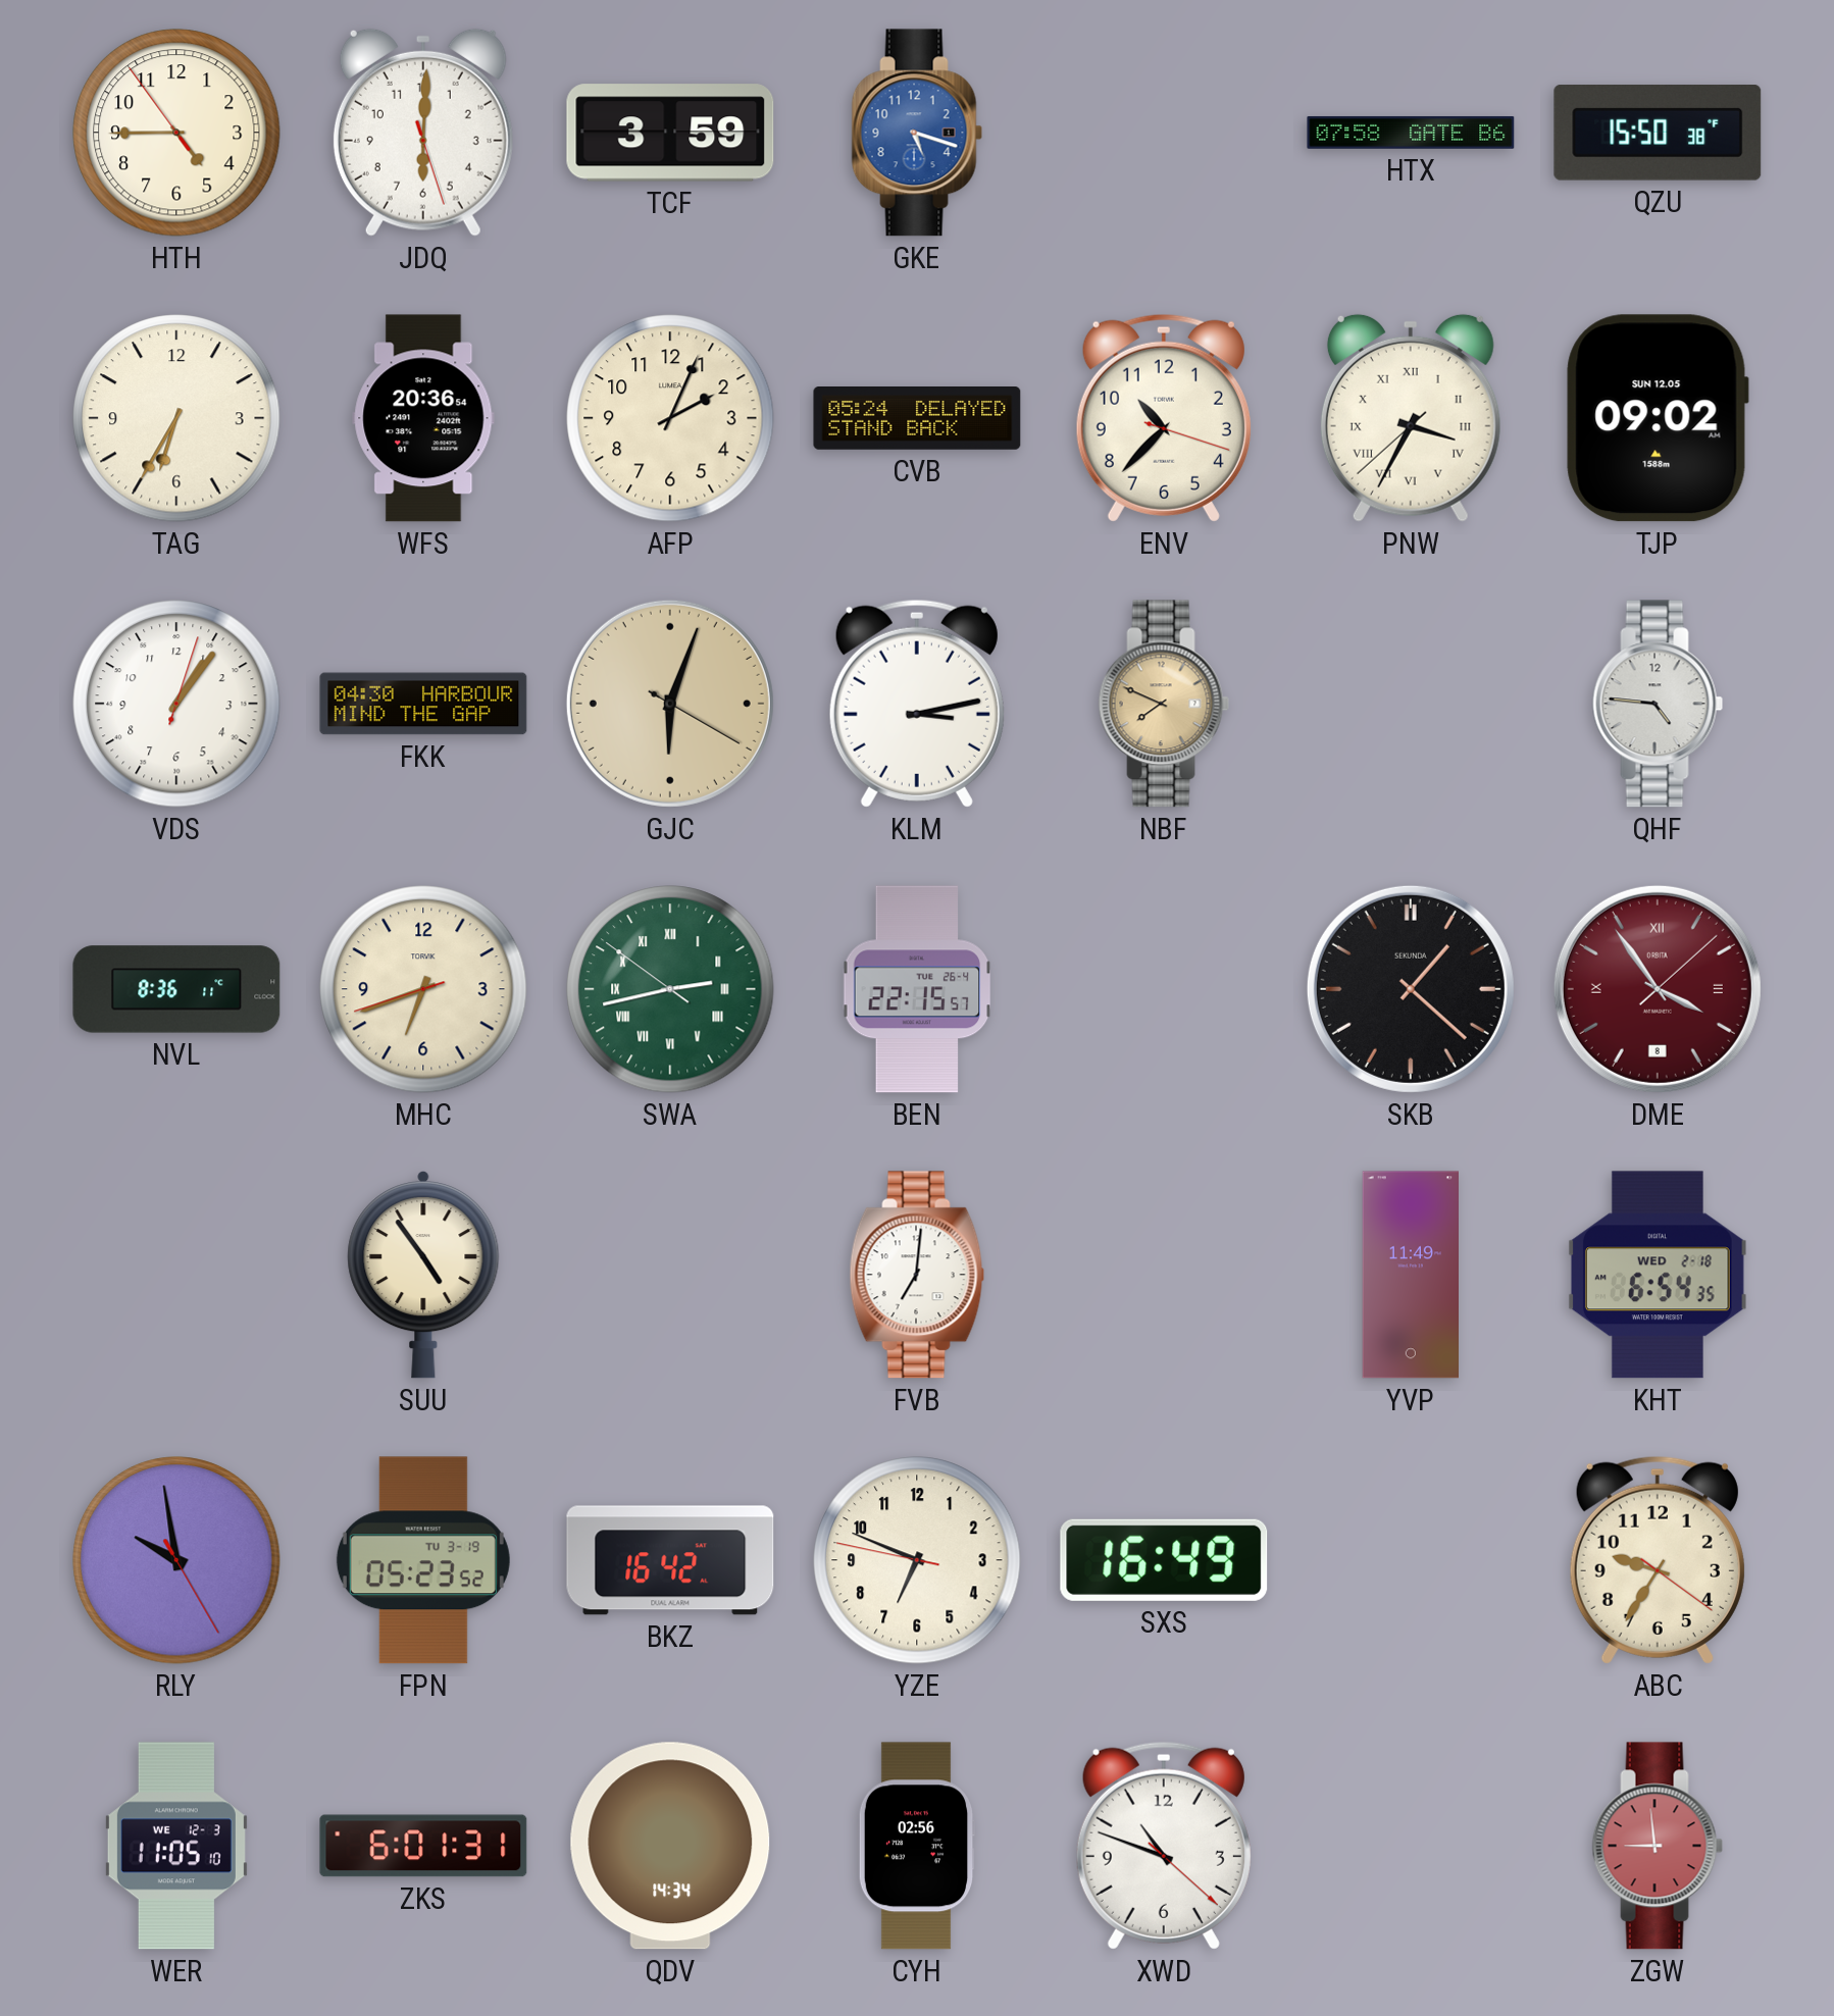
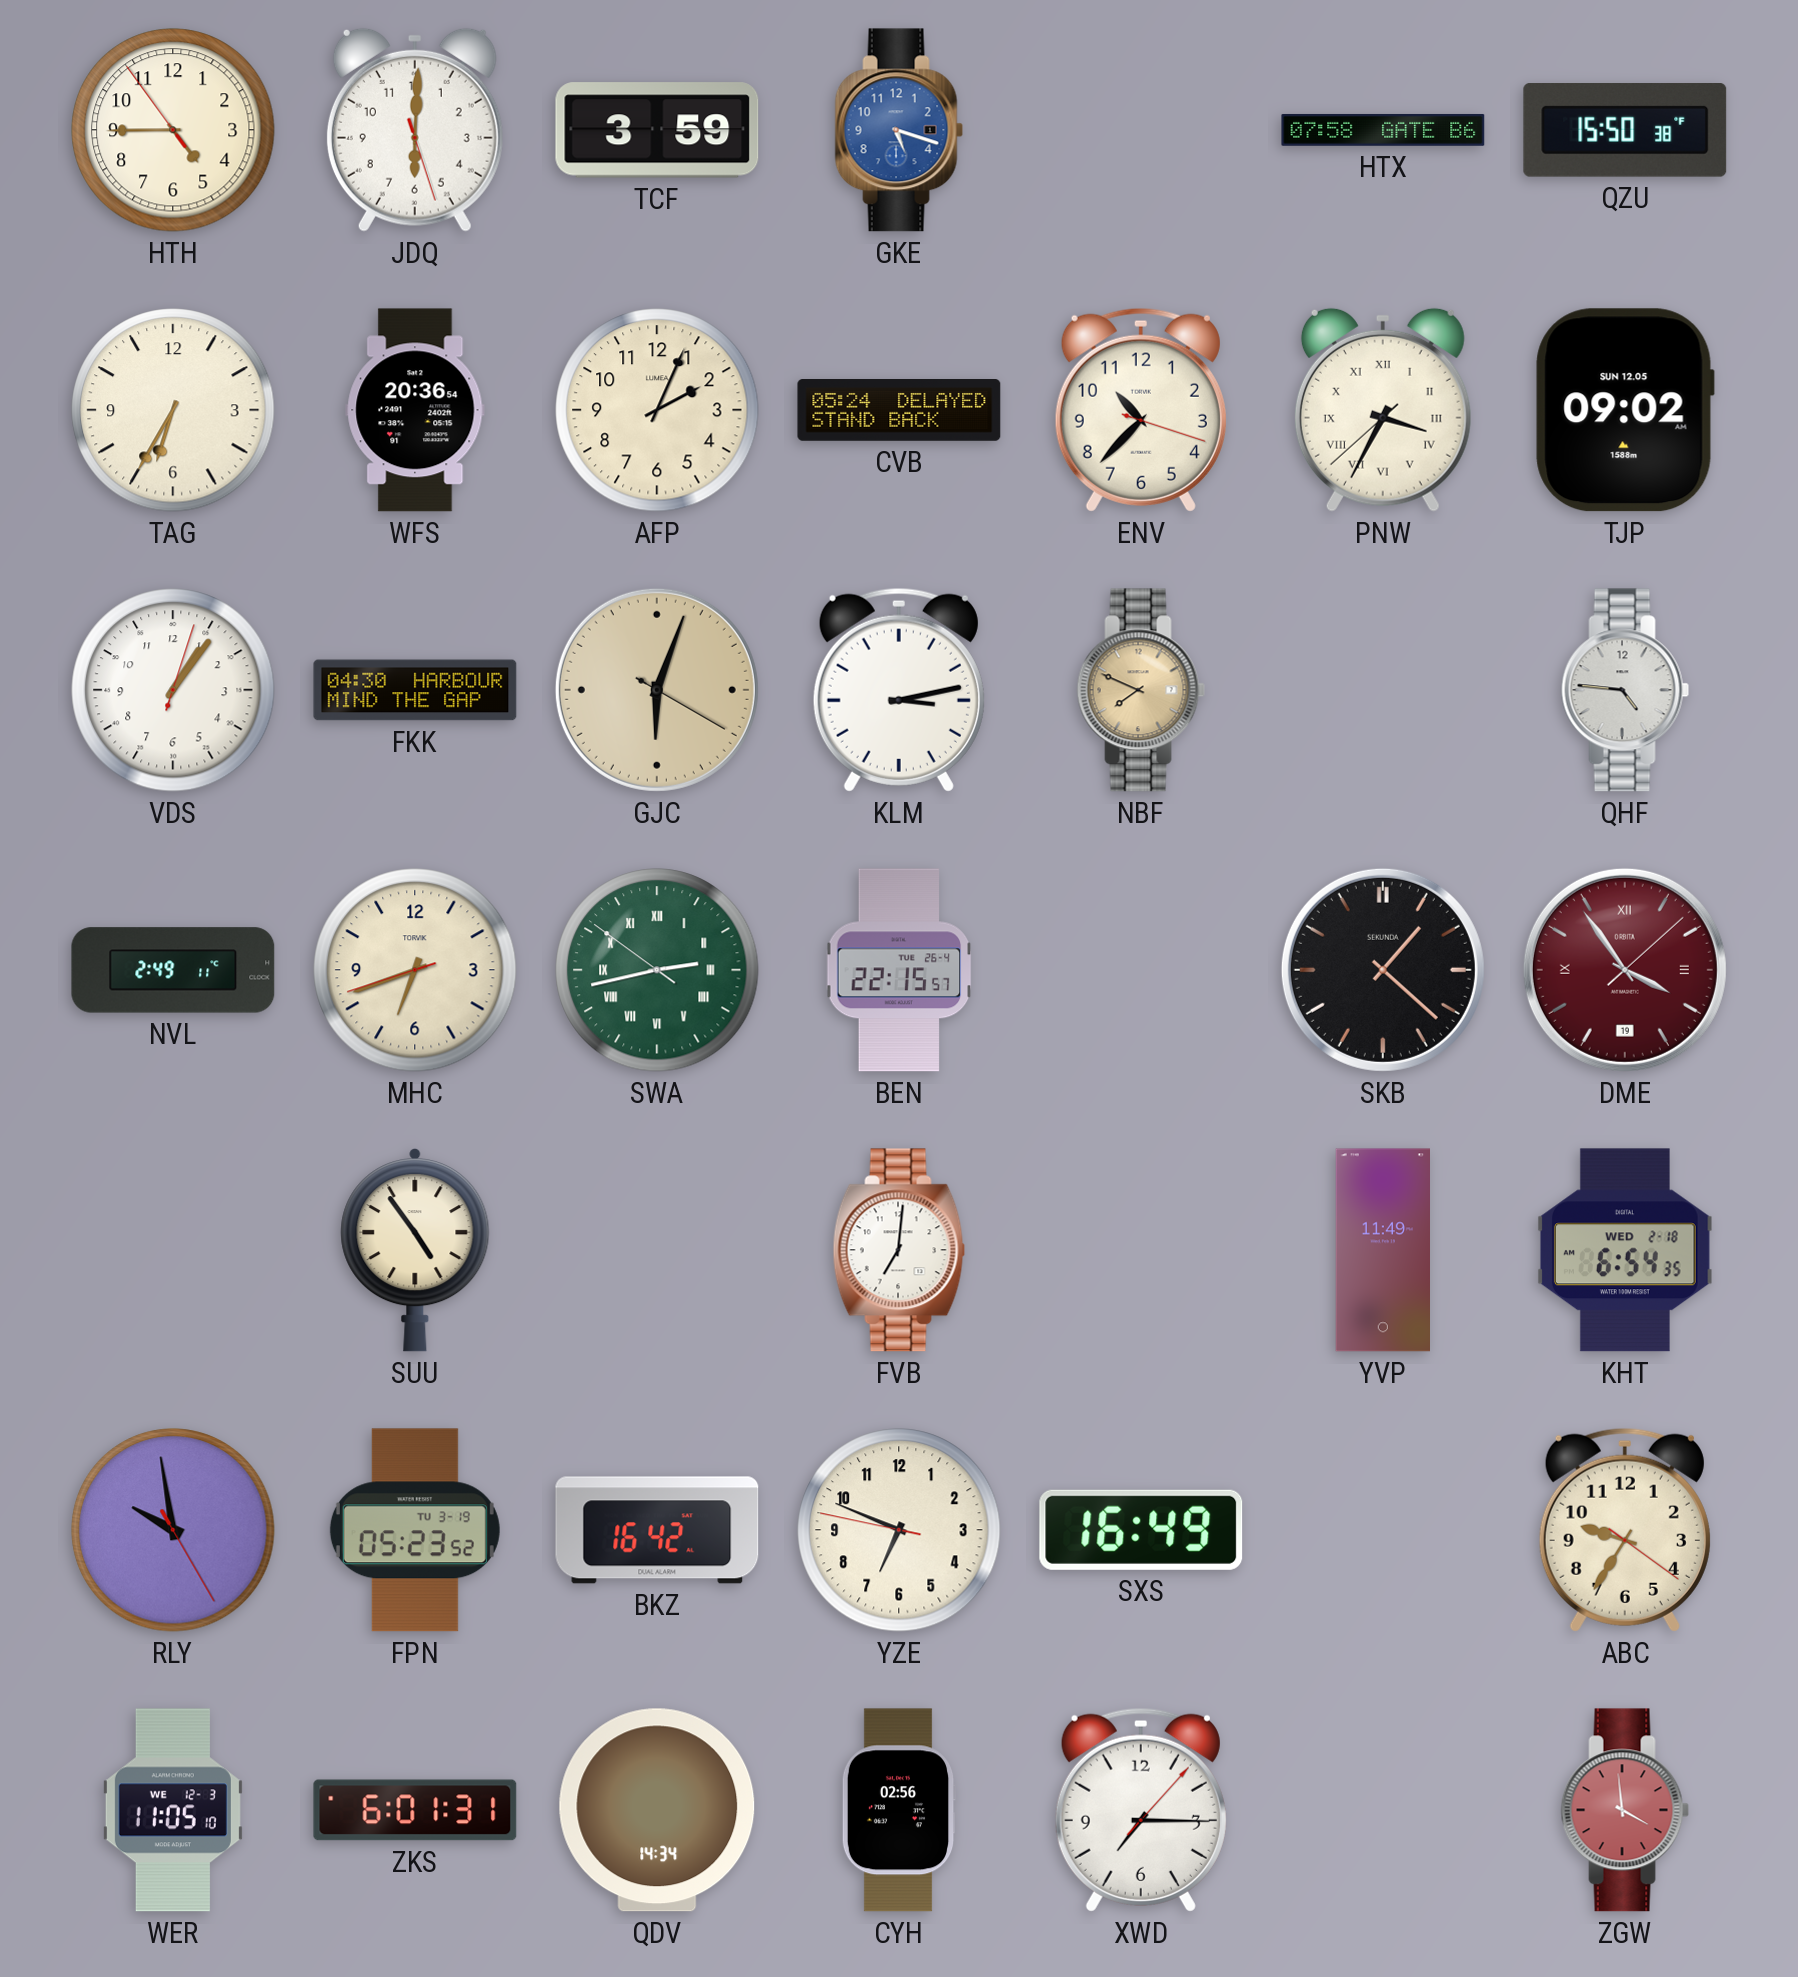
NVL: 8:36 -> 2:49
DME date: 8 -> 19
XWD: 10:48 -> 7:15
ZGW: 8:59 -> 3:59
